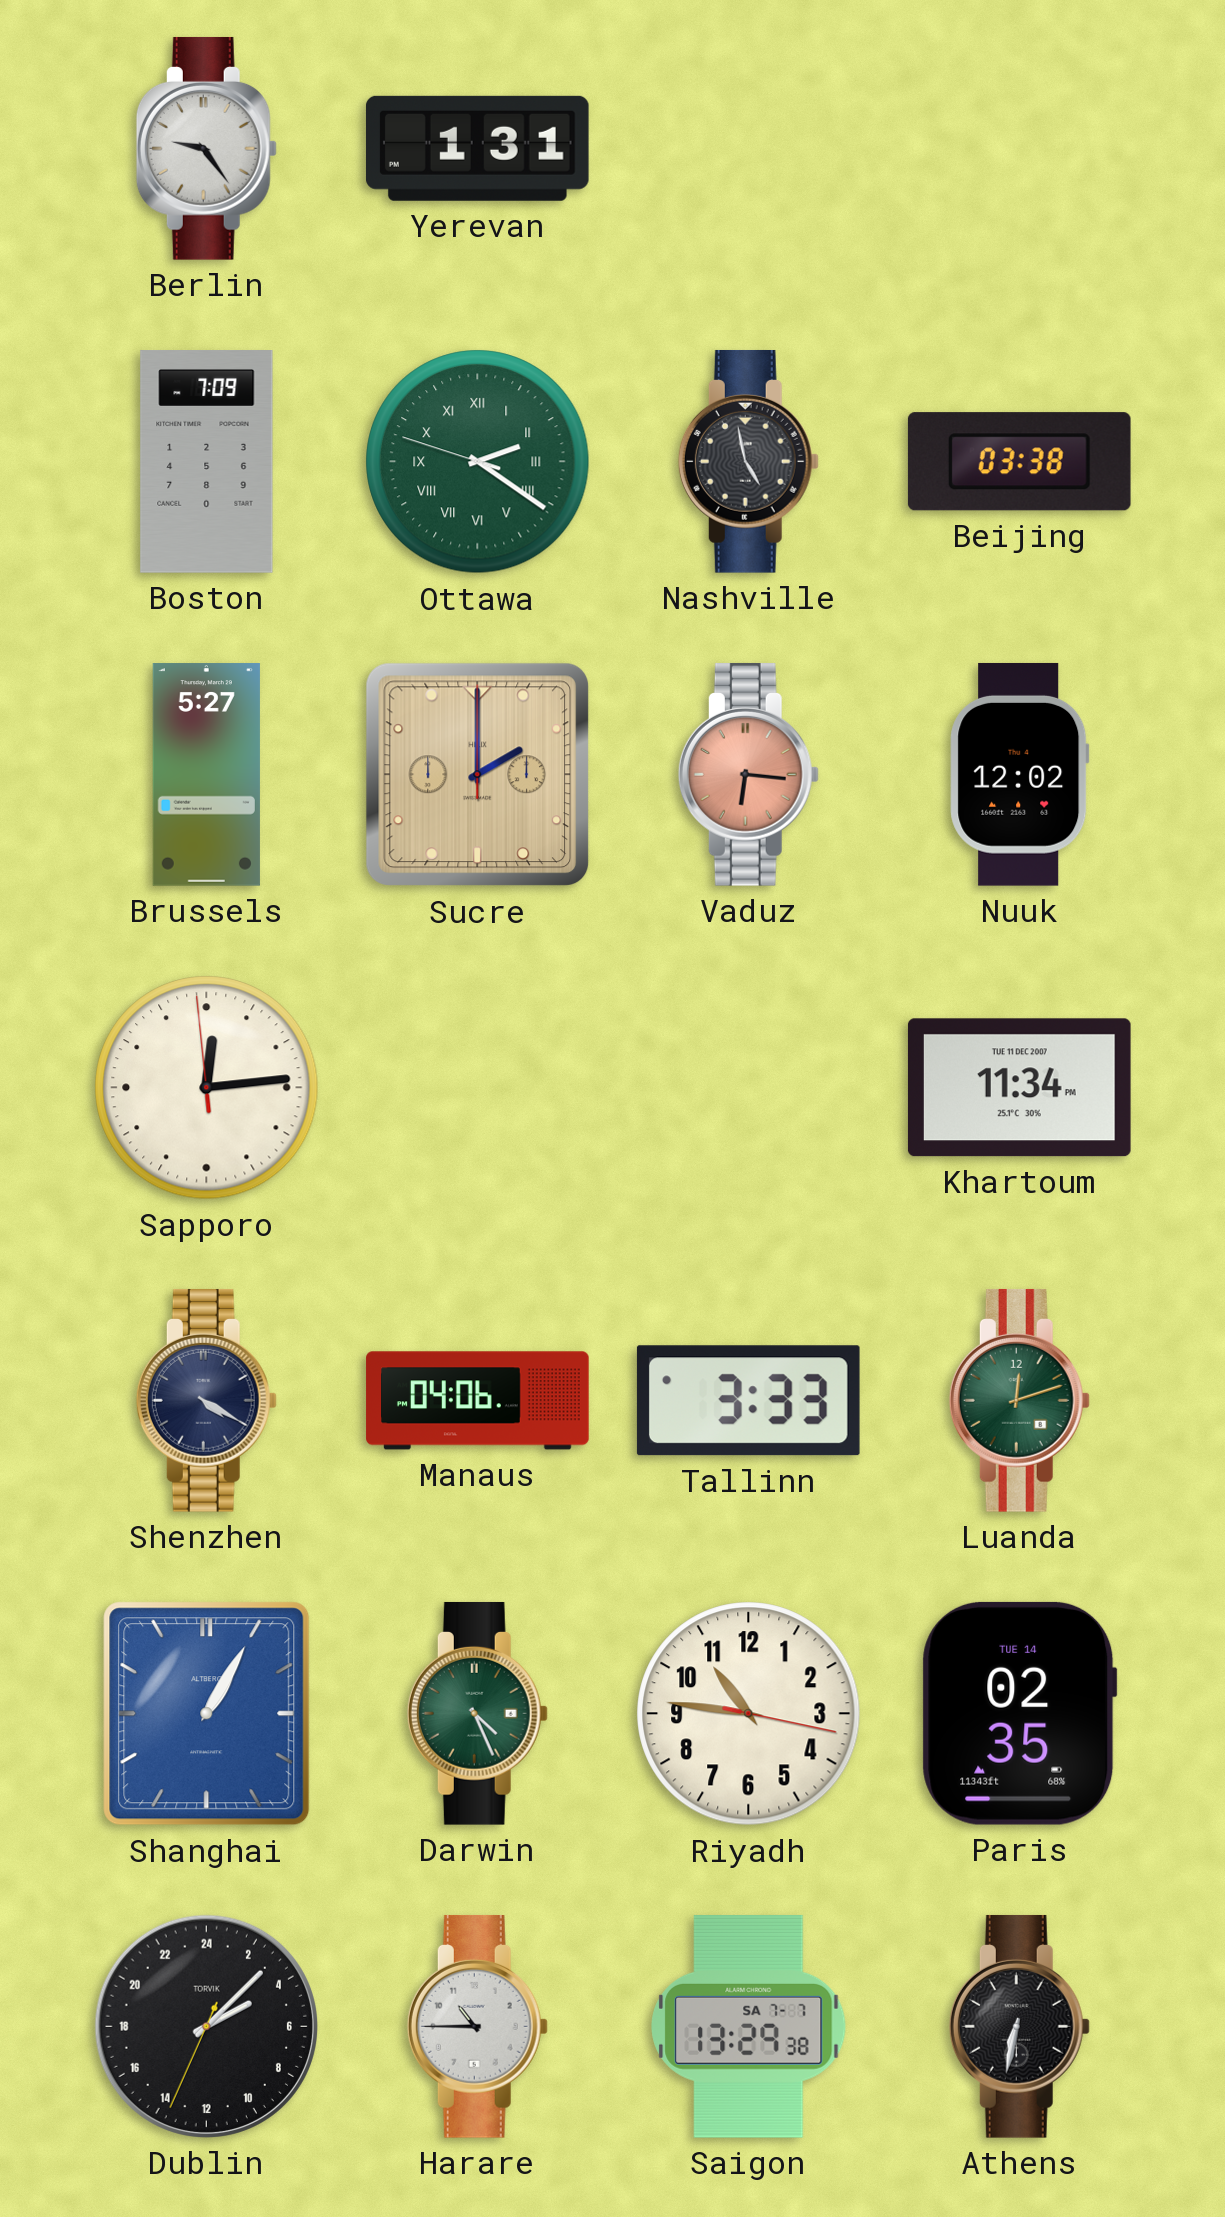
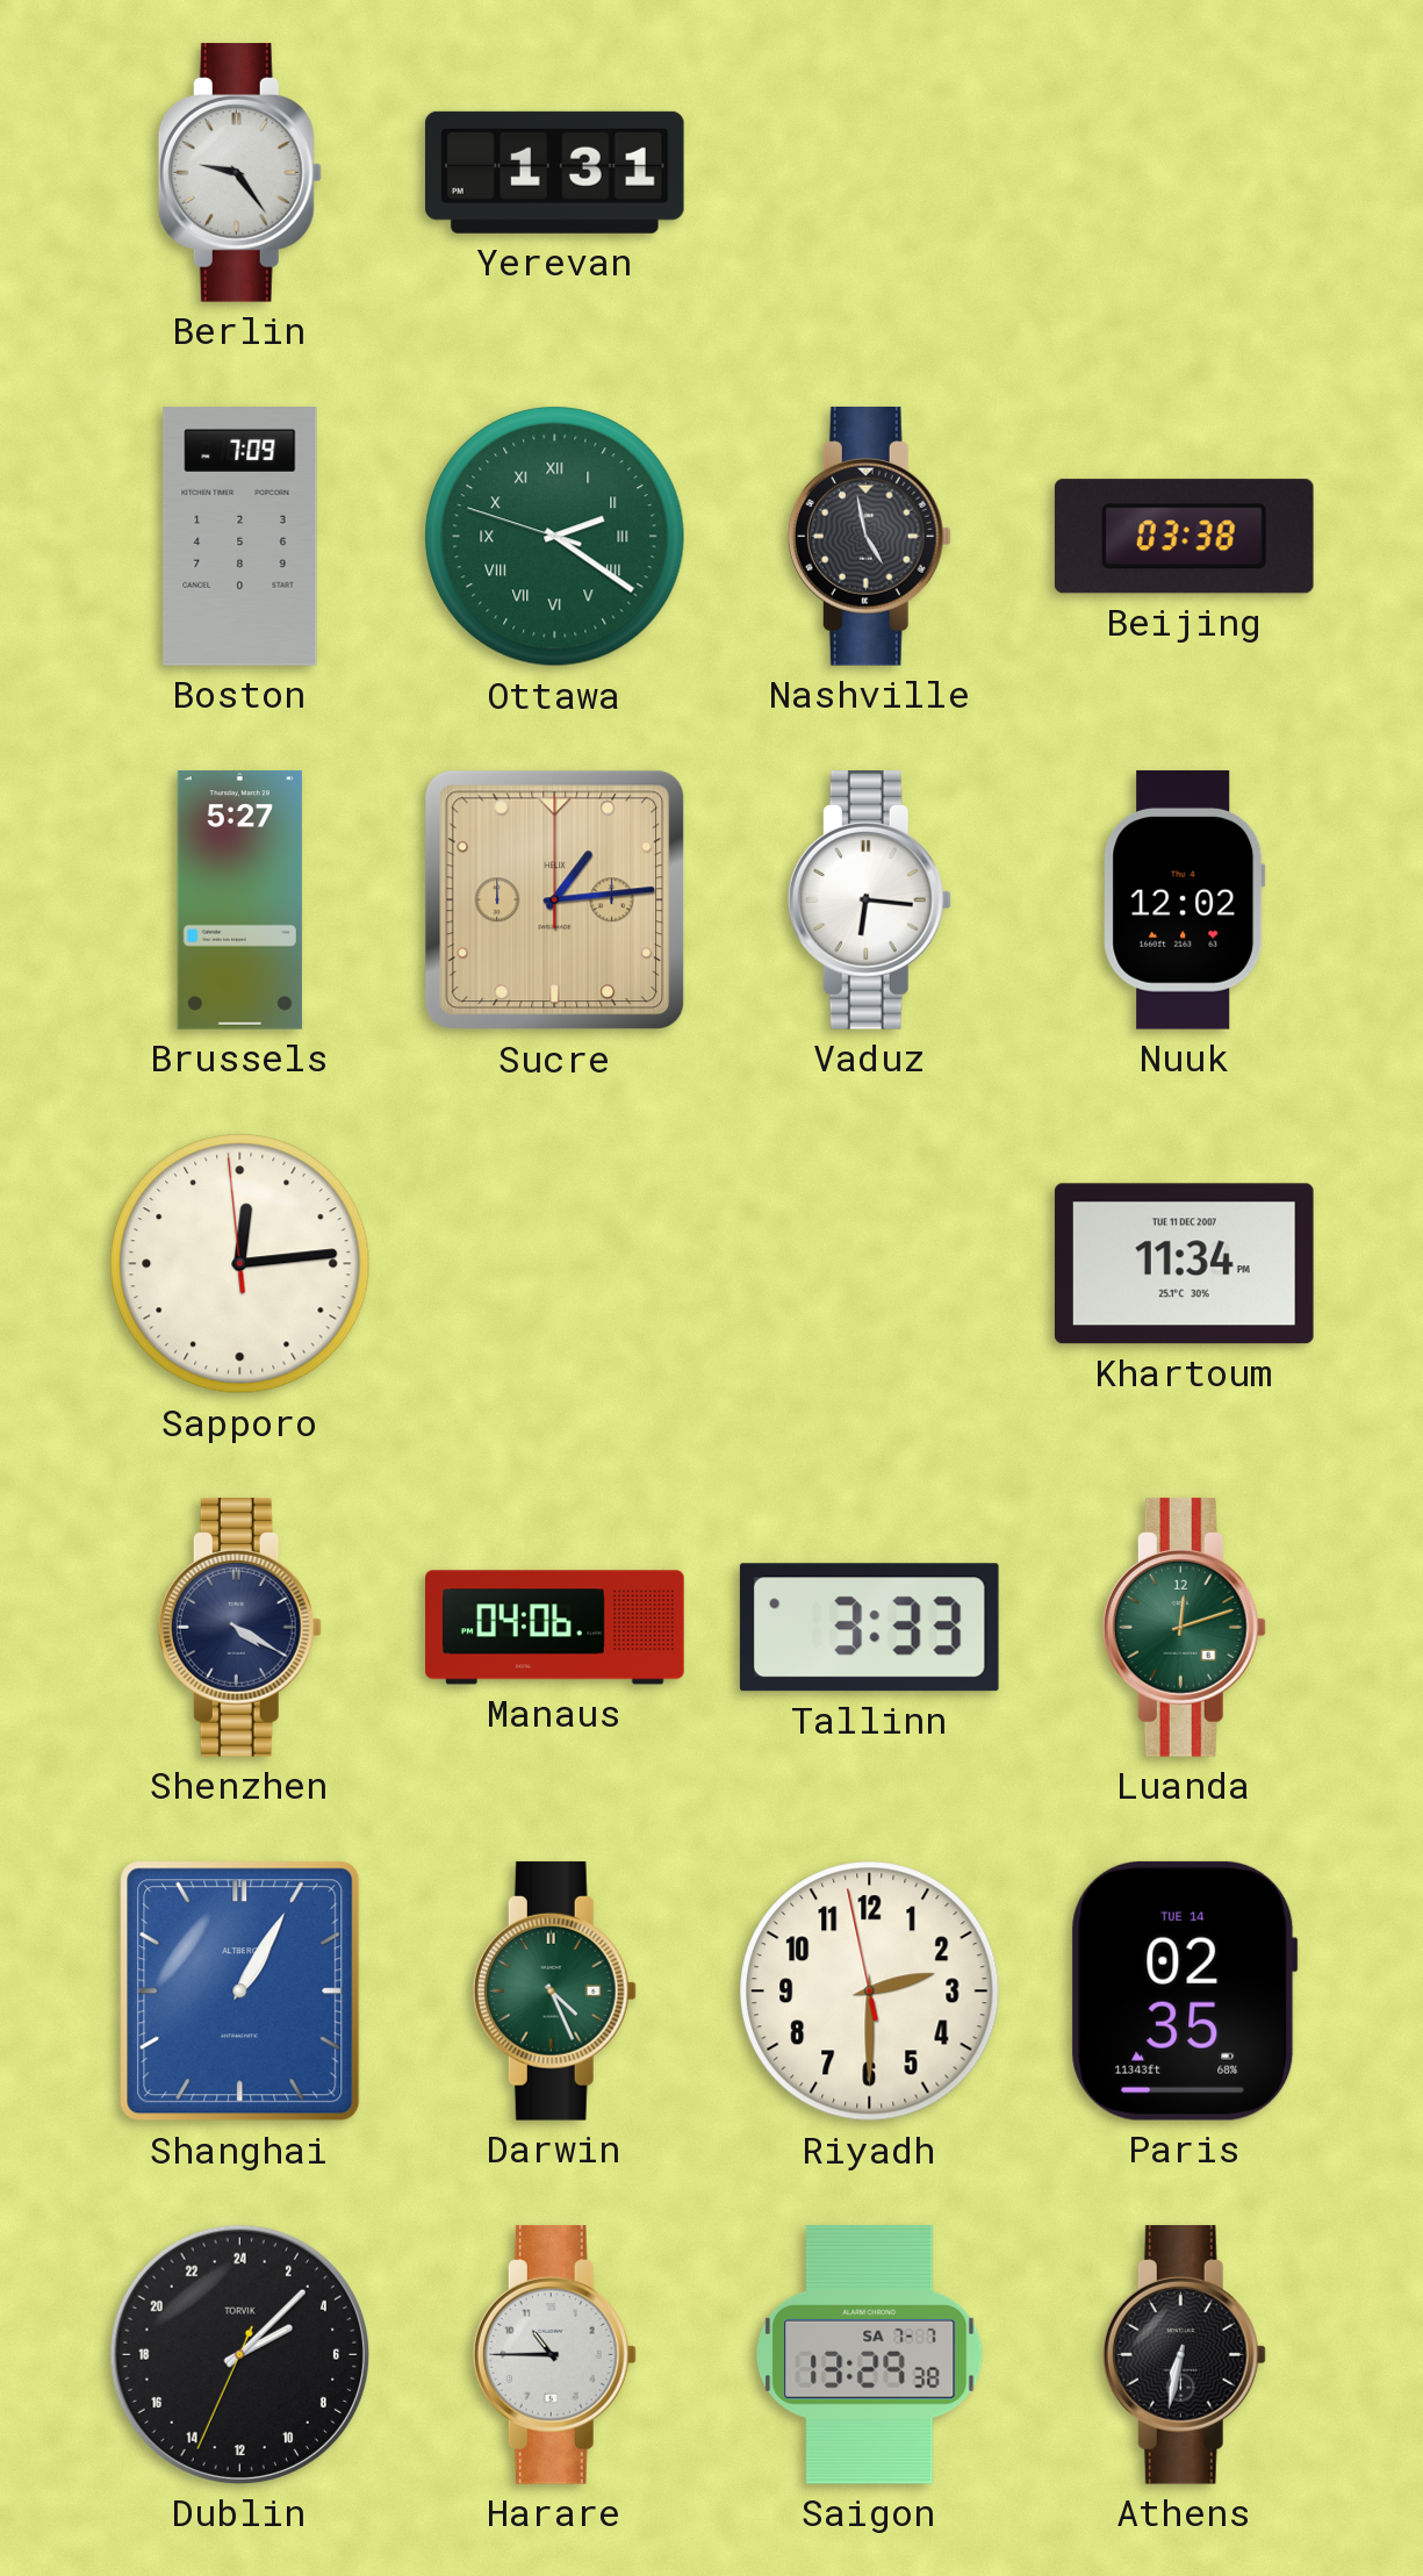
Sucre: 2:00 -> 1:14
Vaduz dial: salmon -> white
Riyadh: 10:46 -> 2:29
